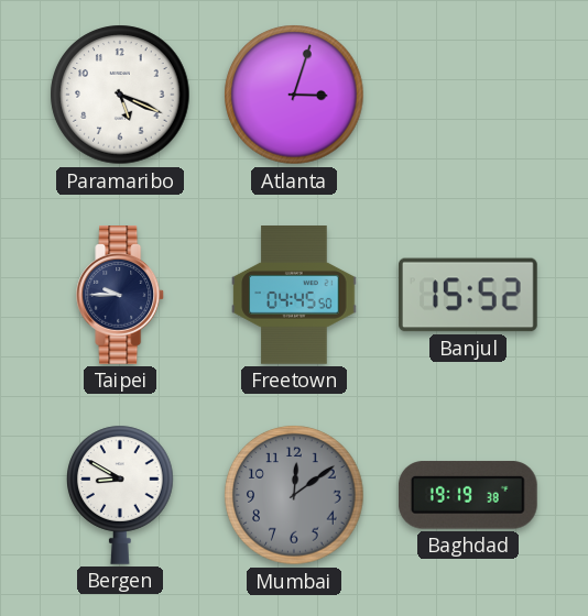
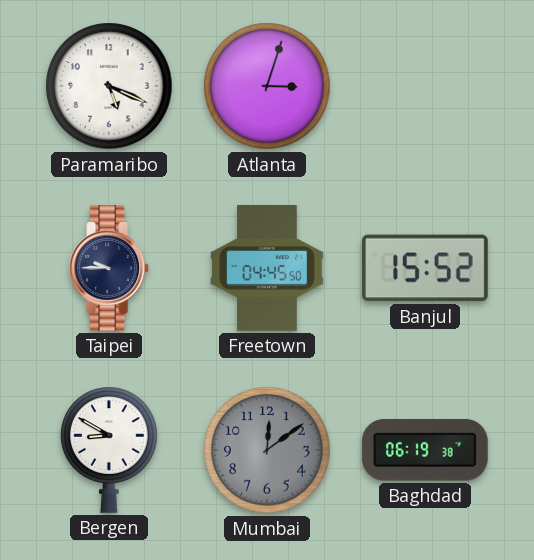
Baghdad: 19:19 -> 06:19
